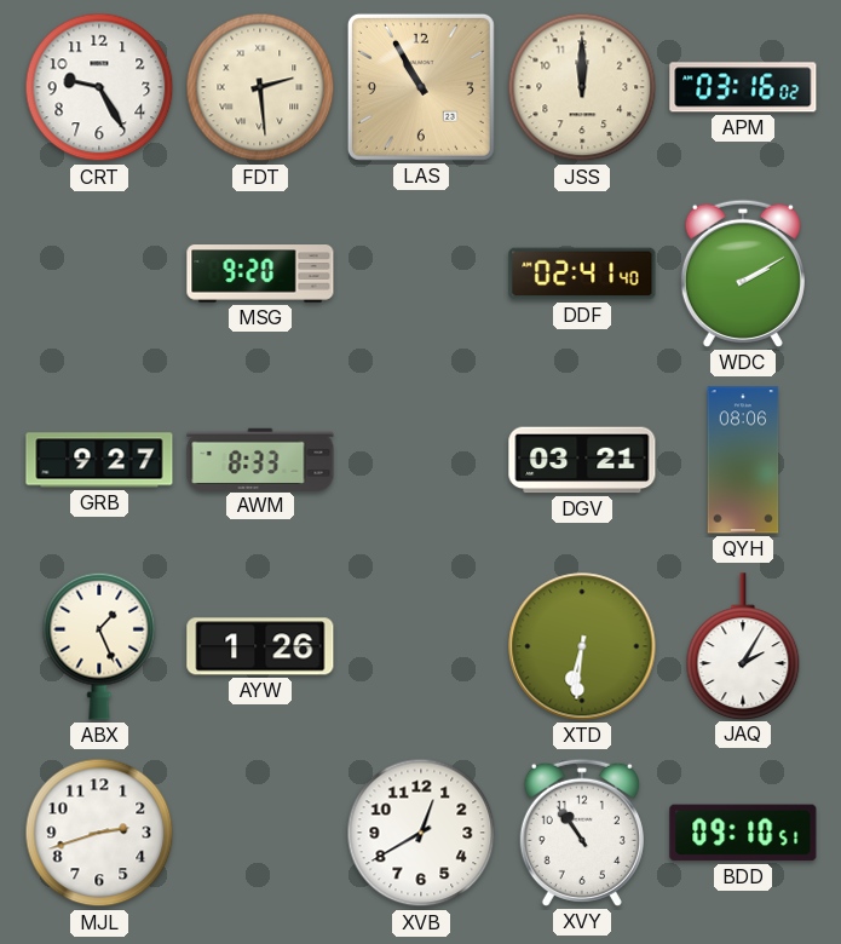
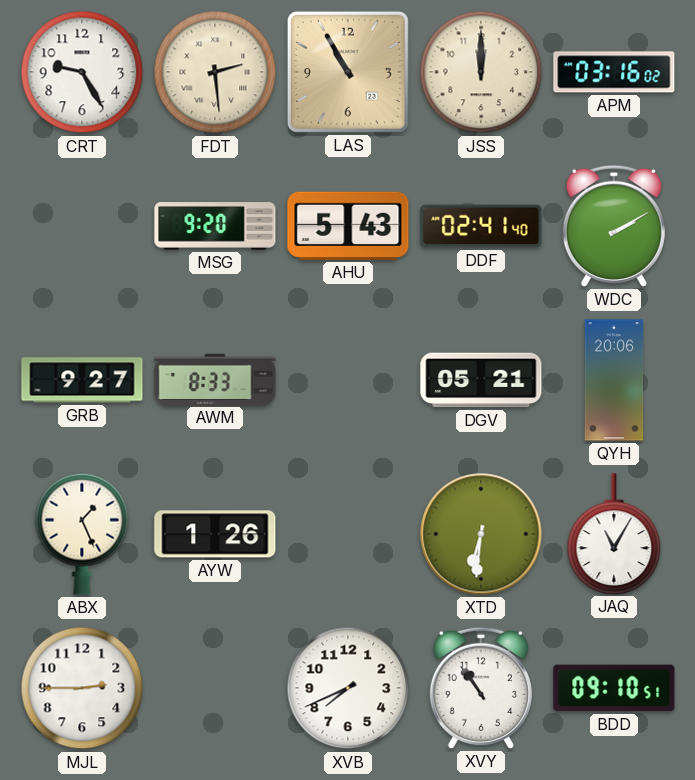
AHU: none -> 5:43
DGV: 03:21 -> 05:21
QYH: 08:06 -> 20:06
JAQ: 2:05 -> 11:05
MJL: 2:42 -> 2:45
XVB: 12:40 -> 7:41
